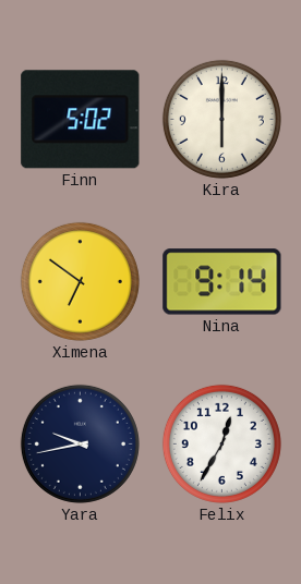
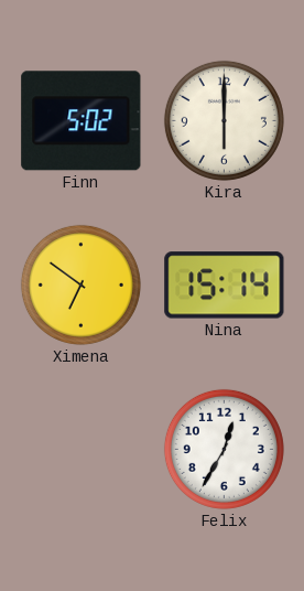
Nina: 9:14 -> 15:14
Yara: 9:43 -> none
